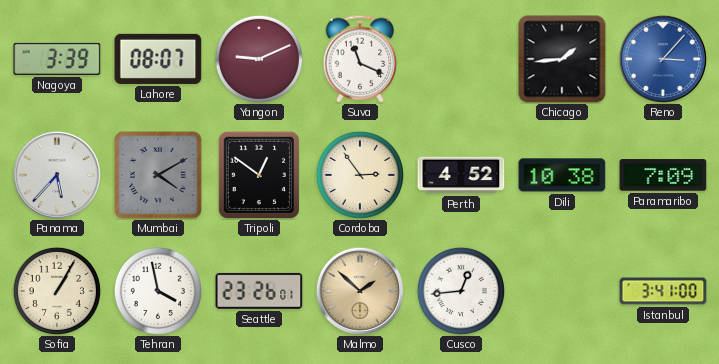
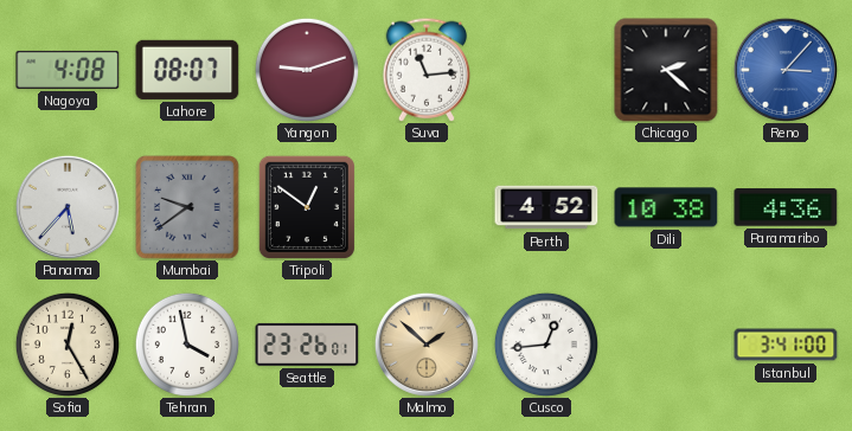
Nagoya: 3:39 -> 4:08
Yangon: 9:11 -> 9:12
Suva: 11:19 -> 11:14
Chicago: 1:44 -> 2:22
Mumbai: 4:10 -> 9:39
Cordoba: 2:54 -> none
Paramaribo: 7:09 -> 4:36
Sofia: 1:05 -> 12:25
